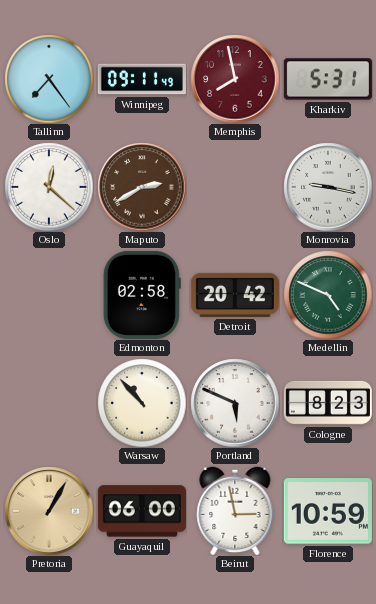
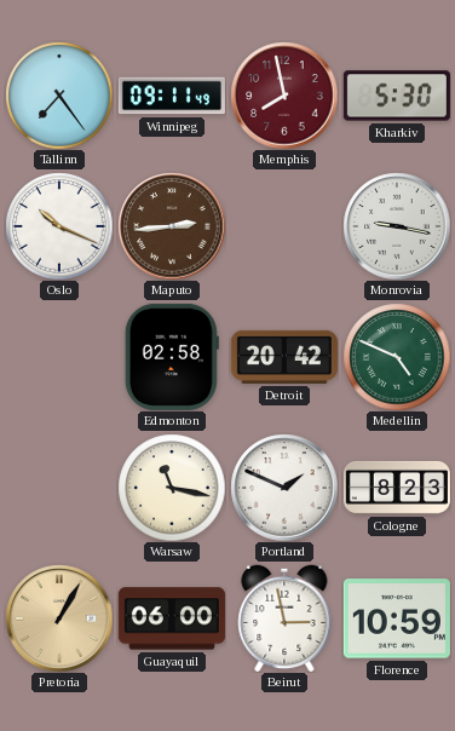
Kharkiv: 5:31 -> 5:30
Oslo: 12:22 -> 10:19
Maputo: 2:40 -> 2:44
Warsaw: 10:53 -> 11:17
Portland: 5:49 -> 1:49
